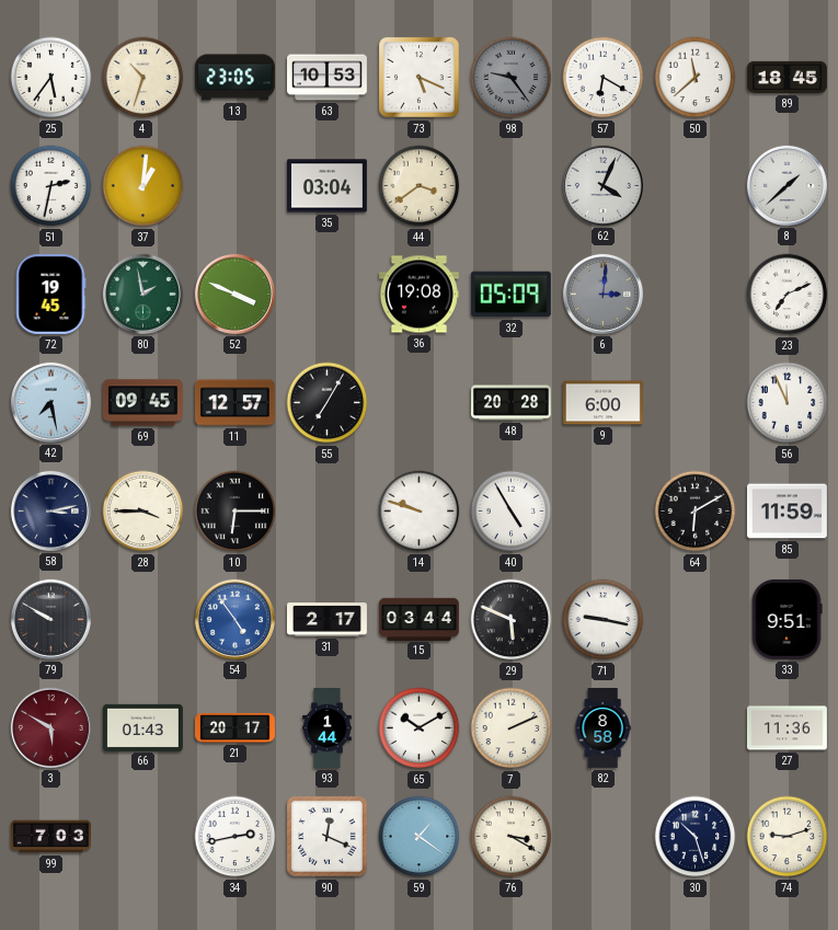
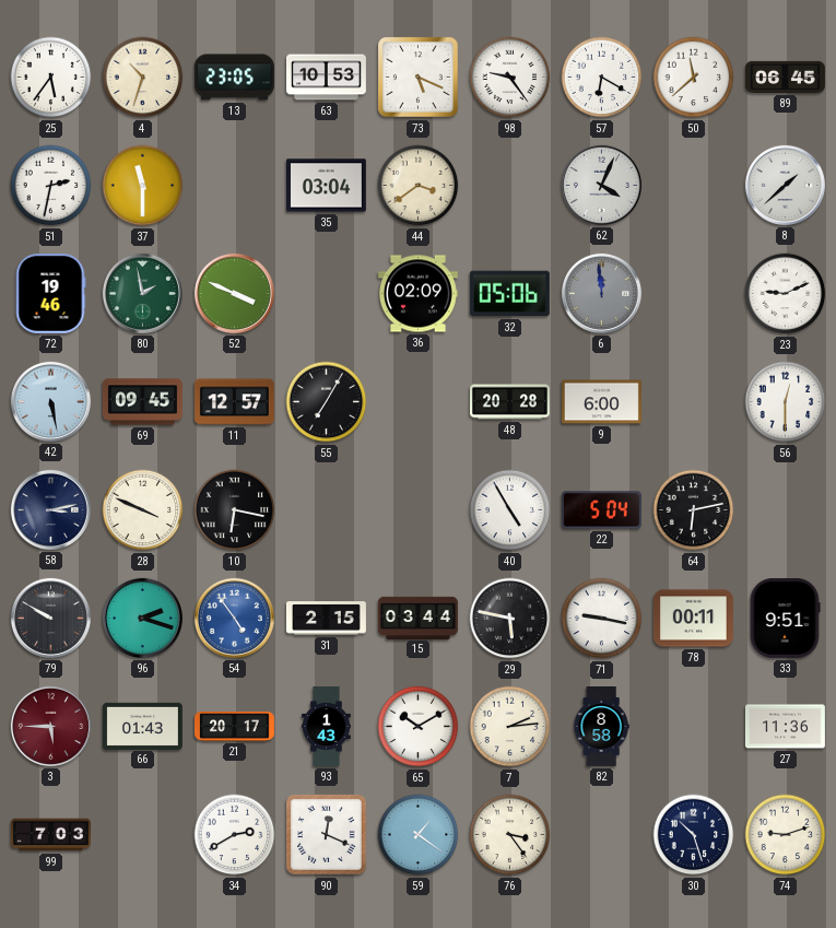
98 dial: grey -> white
89: 18:45 -> 06:45
37: 1:01 -> 11:30
72: 19:45 -> 19:46
36: 19:08 -> 02:09
32: 05:09 -> 05:06
6: 3:01 -> 11:59
23: 7:11 -> 9:11
42: 7:28 -> 5:28
56: 11:56 -> 12:30
28: 3:45 -> 3:49
10: 6:15 -> 6:17
14: 9:48 -> none
22: none -> 5:04
64: 6:10 -> 6:13
85: 11:59 -> none
96: none -> 2:18
31: 2:17 -> 2:15
29: 5:49 -> 5:47
78: none -> 00:11
3: 5:50 -> 5:45
93: 1:44 -> 1:43
7: 2:11 -> 2:14
34: 2:43 -> 2:40
76: 3:20 -> 3:24
